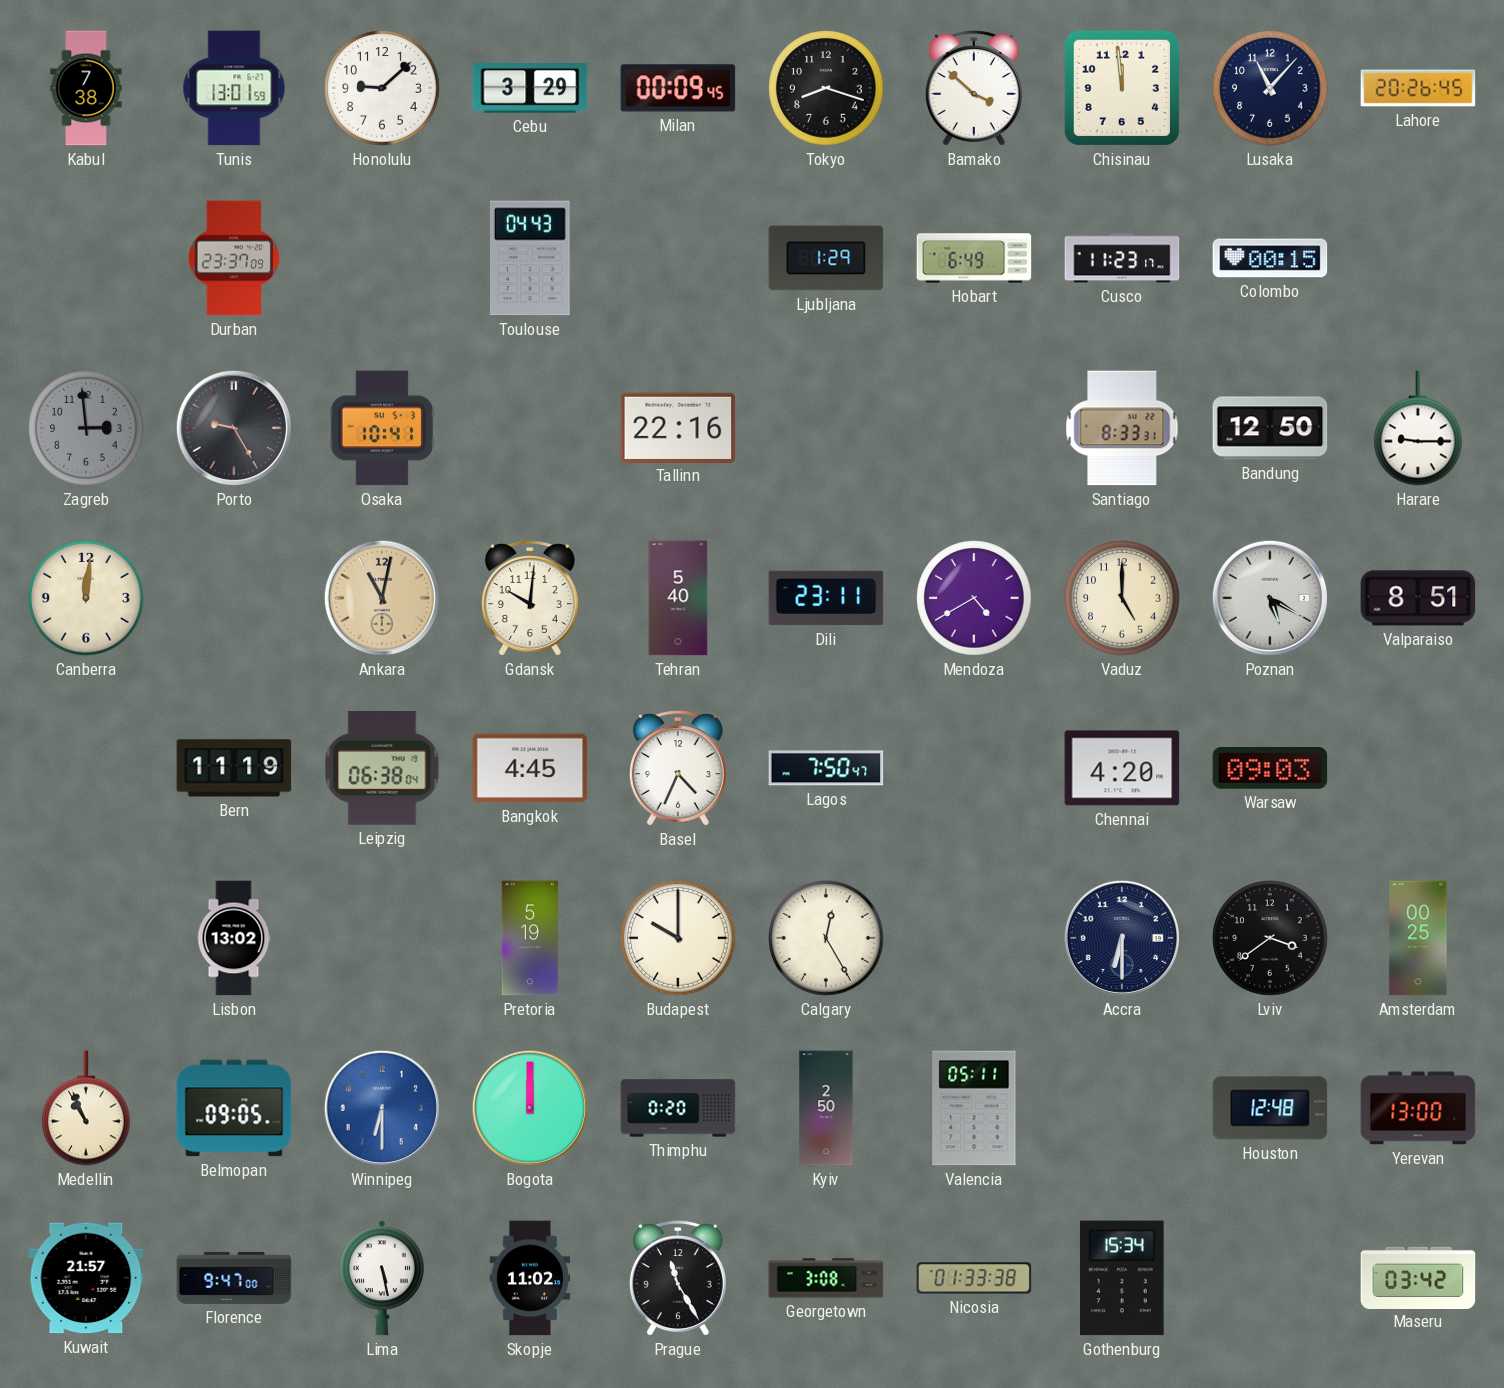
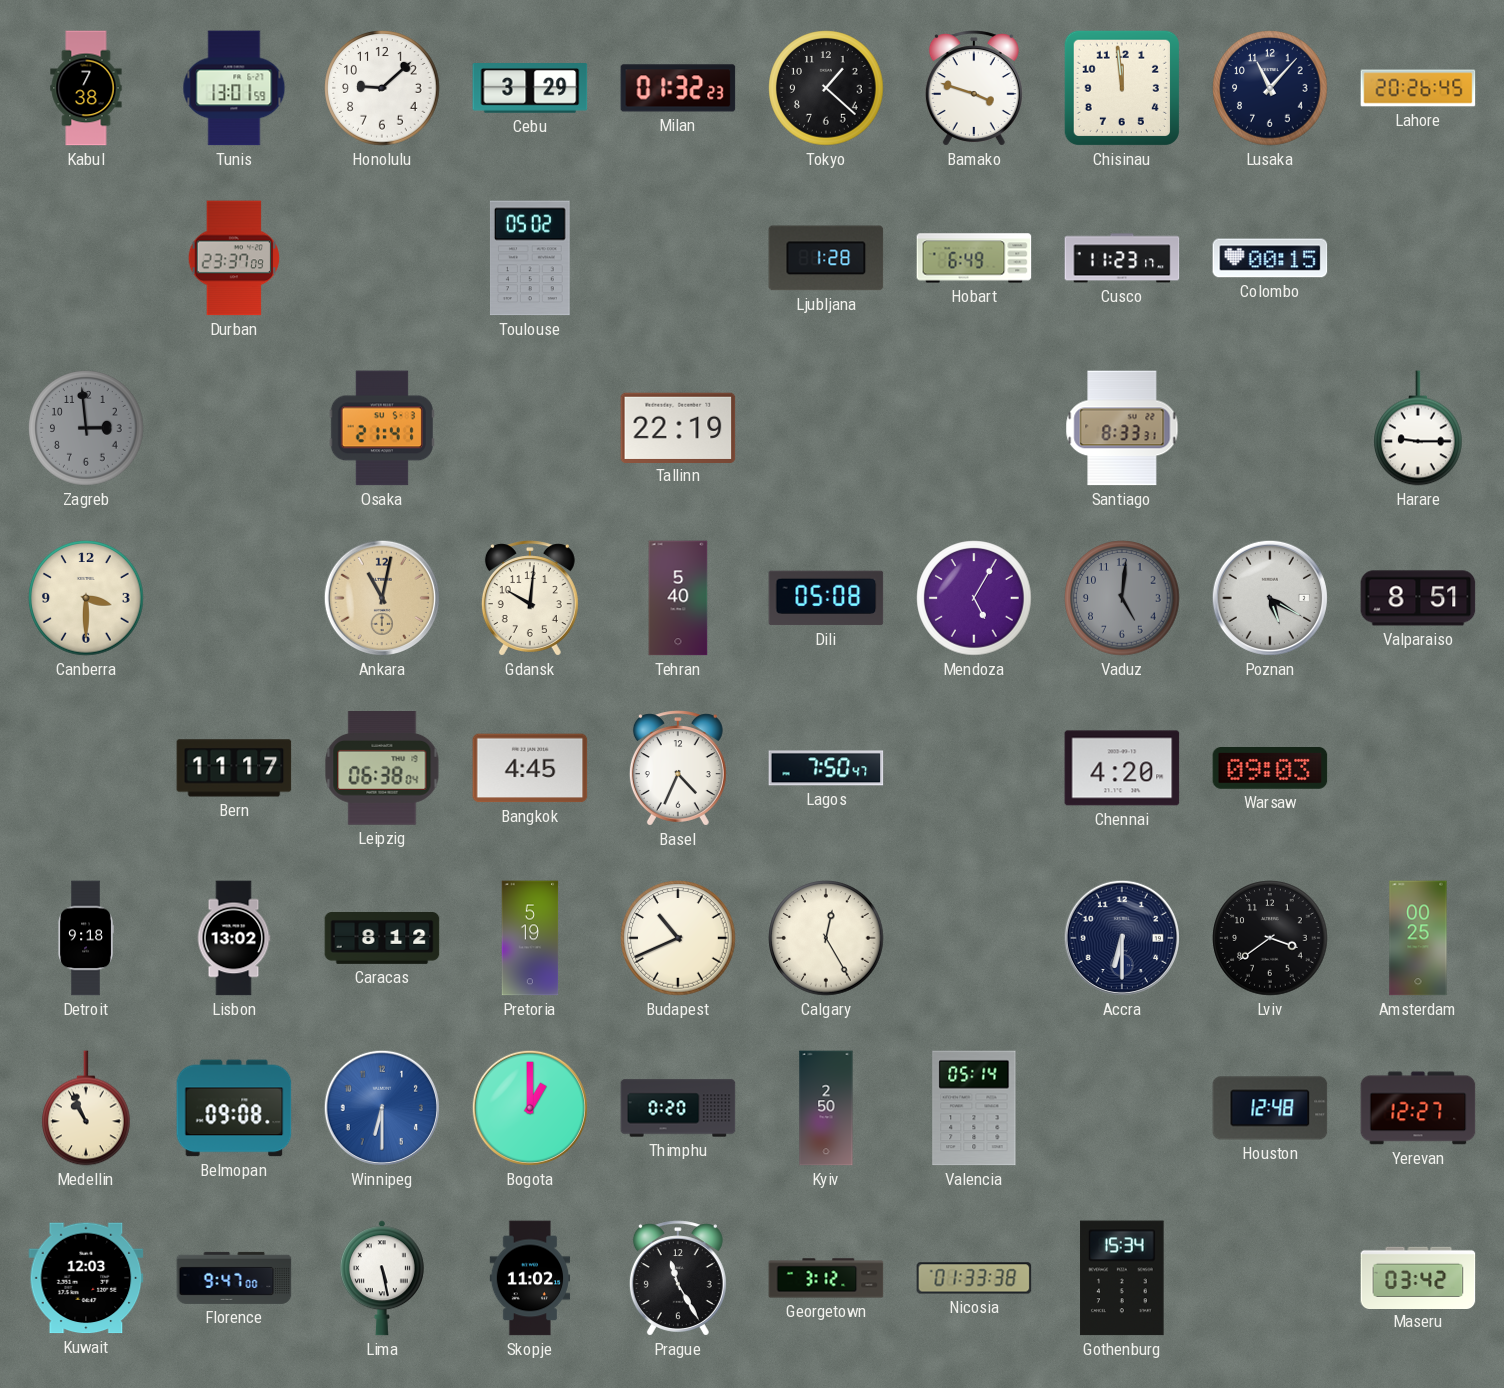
Milan: 00:09 -> 01:32
Tokyo: 8:18 -> 1:22
Bamako: 3:52 -> 3:48
Toulouse: 04:43 -> 05:02
Ljubljana: 1:29 -> 1:28
Porto: 9:25 -> none
Osaka: 10:41 -> 21:41
Tallinn: 22:16 -> 22:19
Bandung: 12:50 -> none
Canberra: 12:01 -> 3:30
Dili: 23:11 -> 05:08
Mendoza: 4:40 -> 5:05
Vaduz: 5:00 -> 5:01
Vaduz dial: cream -> grey
Bern: 11:19 -> 11:17
Detroit: none -> 9:18
Caracas: none -> 8:12
Budapest: 10:00 -> 10:41
Belmopan: 09:05 -> 09:08
Bogota: 12:00 -> 1:00
Valencia: 05:11 -> 05:14
Yerevan: 13:00 -> 12:27
Kuwait: 21:57 -> 12:03
Georgetown: 3:08 -> 3:12
